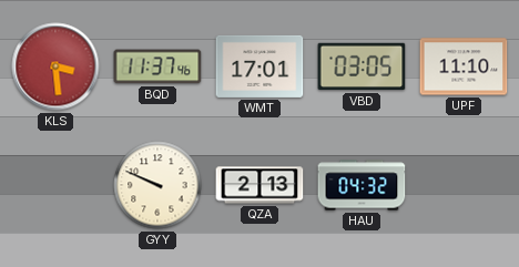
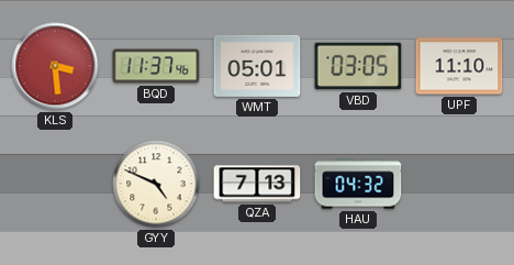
WMT: 17:01 -> 05:01
GYY: 9:49 -> 4:49
QZA: 2:13 -> 7:13
